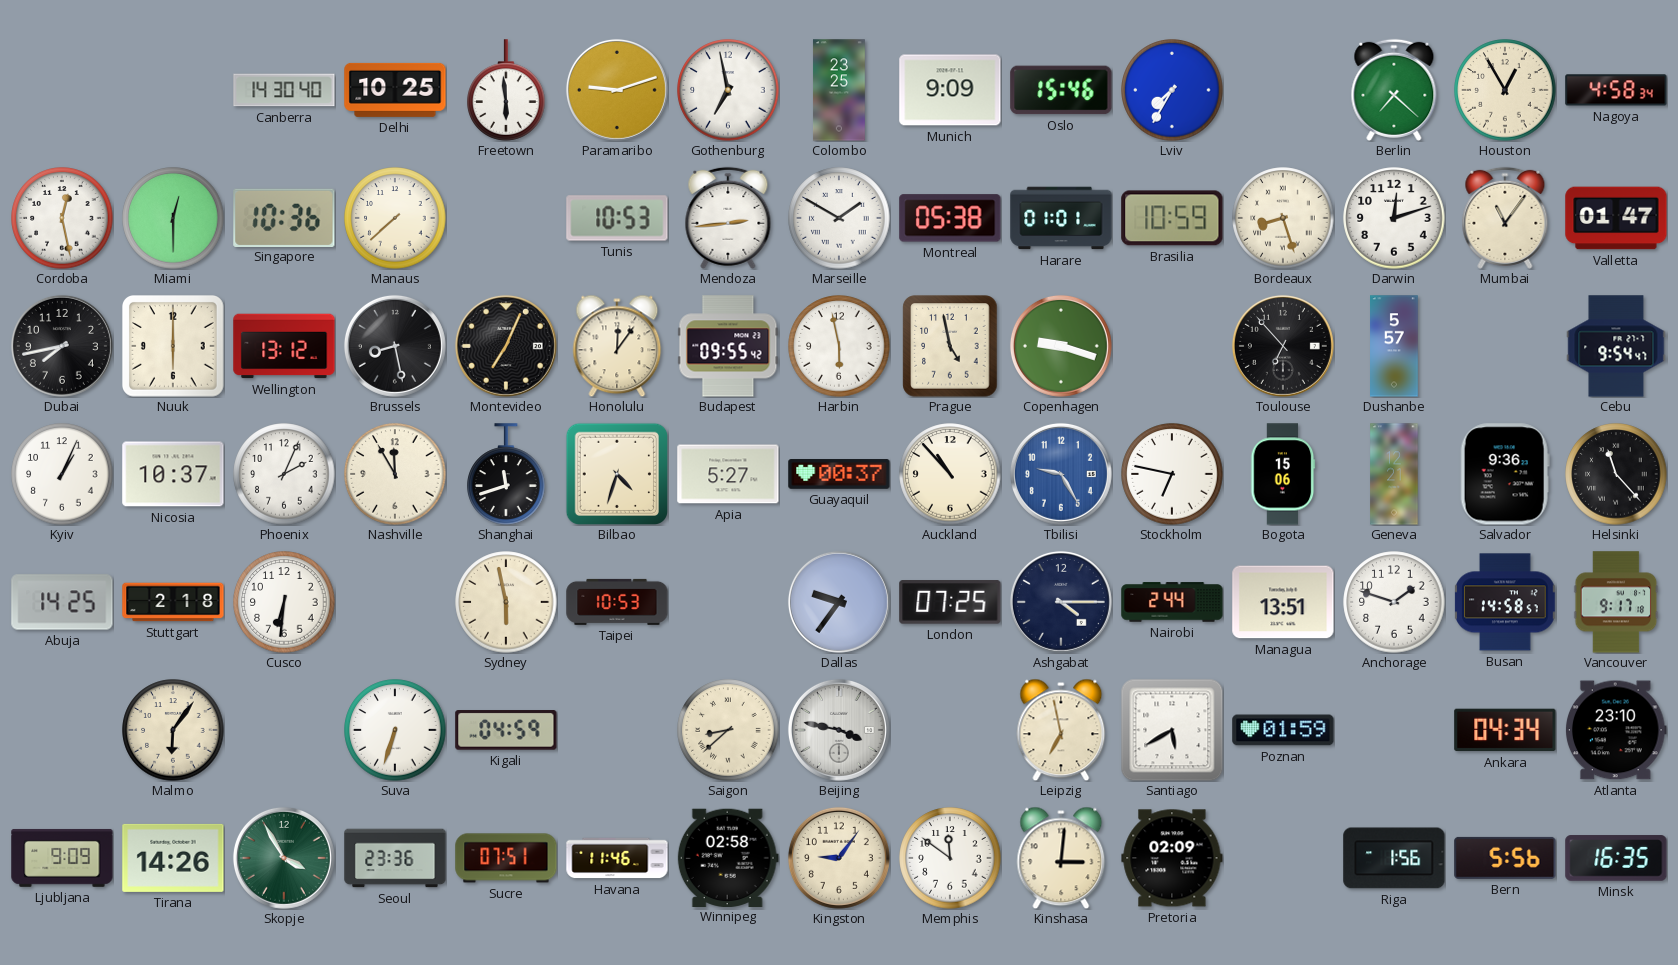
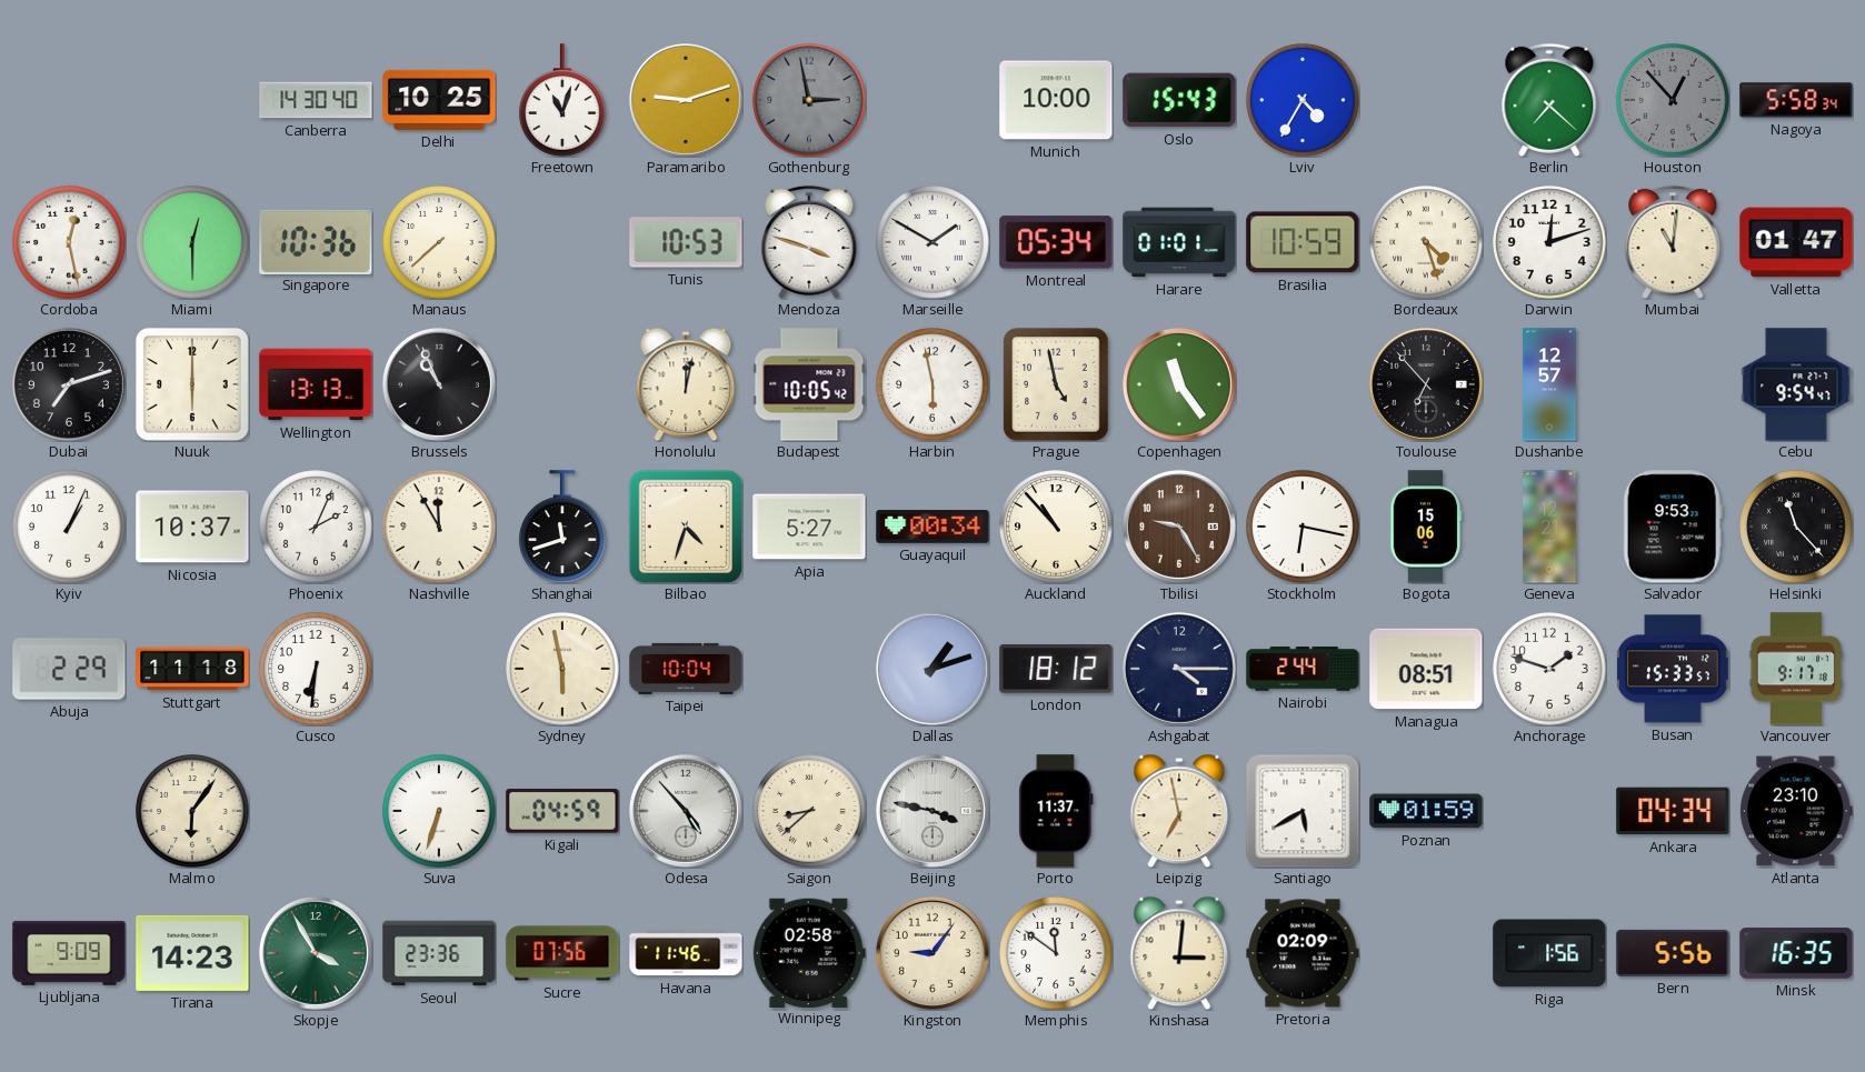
Freetown: 5:59 -> 11:03
Gothenburg: 6:58 -> 2:58
Gothenburg dial: white -> grey
Colombo: 23:25 -> none
Munich: 9:09 -> 10:00
Oslo: 15:46 -> 15:43
Lviv: 7:35 -> 4:35
Houston: 12:55 -> 12:53
Houston dial: cream -> grey
Nagoya: 4:58 -> 5:58
Mendoza: 2:44 -> 3:48
Montreal: 05:38 -> 05:34
Bordeaux: 8:27 -> 4:27
Mumbai: 11:06 -> 11:01
Dubai: 7:43 -> 7:12
Wellington: 13:12 -> 13:13
Brussels: 8:28 -> 10:56
Montevideo: 7:04 -> none
Honolulu: 12:06 -> 12:02
Budapest: 09:55 -> 10:05
Copenhagen: 9:18 -> 11:24
Dushanbe: 5:57 -> 12:57
Guayaquil: 00:37 -> 00:34
Tbilisi dial: blue -> brown
Stockholm: 6:47 -> 6:17
Salvador: 9:36 -> 9:53
Abuja: 14:25 -> 2:29
Stuttgart: 2:18 -> 11:18
Taipei: 10:53 -> 10:04
Dallas: 9:36 -> 1:12
London: 07:25 -> 18:12
Managua: 13:51 -> 08:51
Busan: 14:58 -> 15:33
Odesa: none -> 4:53
Porto: none -> 11:37
Tirana: 14:26 -> 14:23
Sucre: 07:51 -> 07:56
